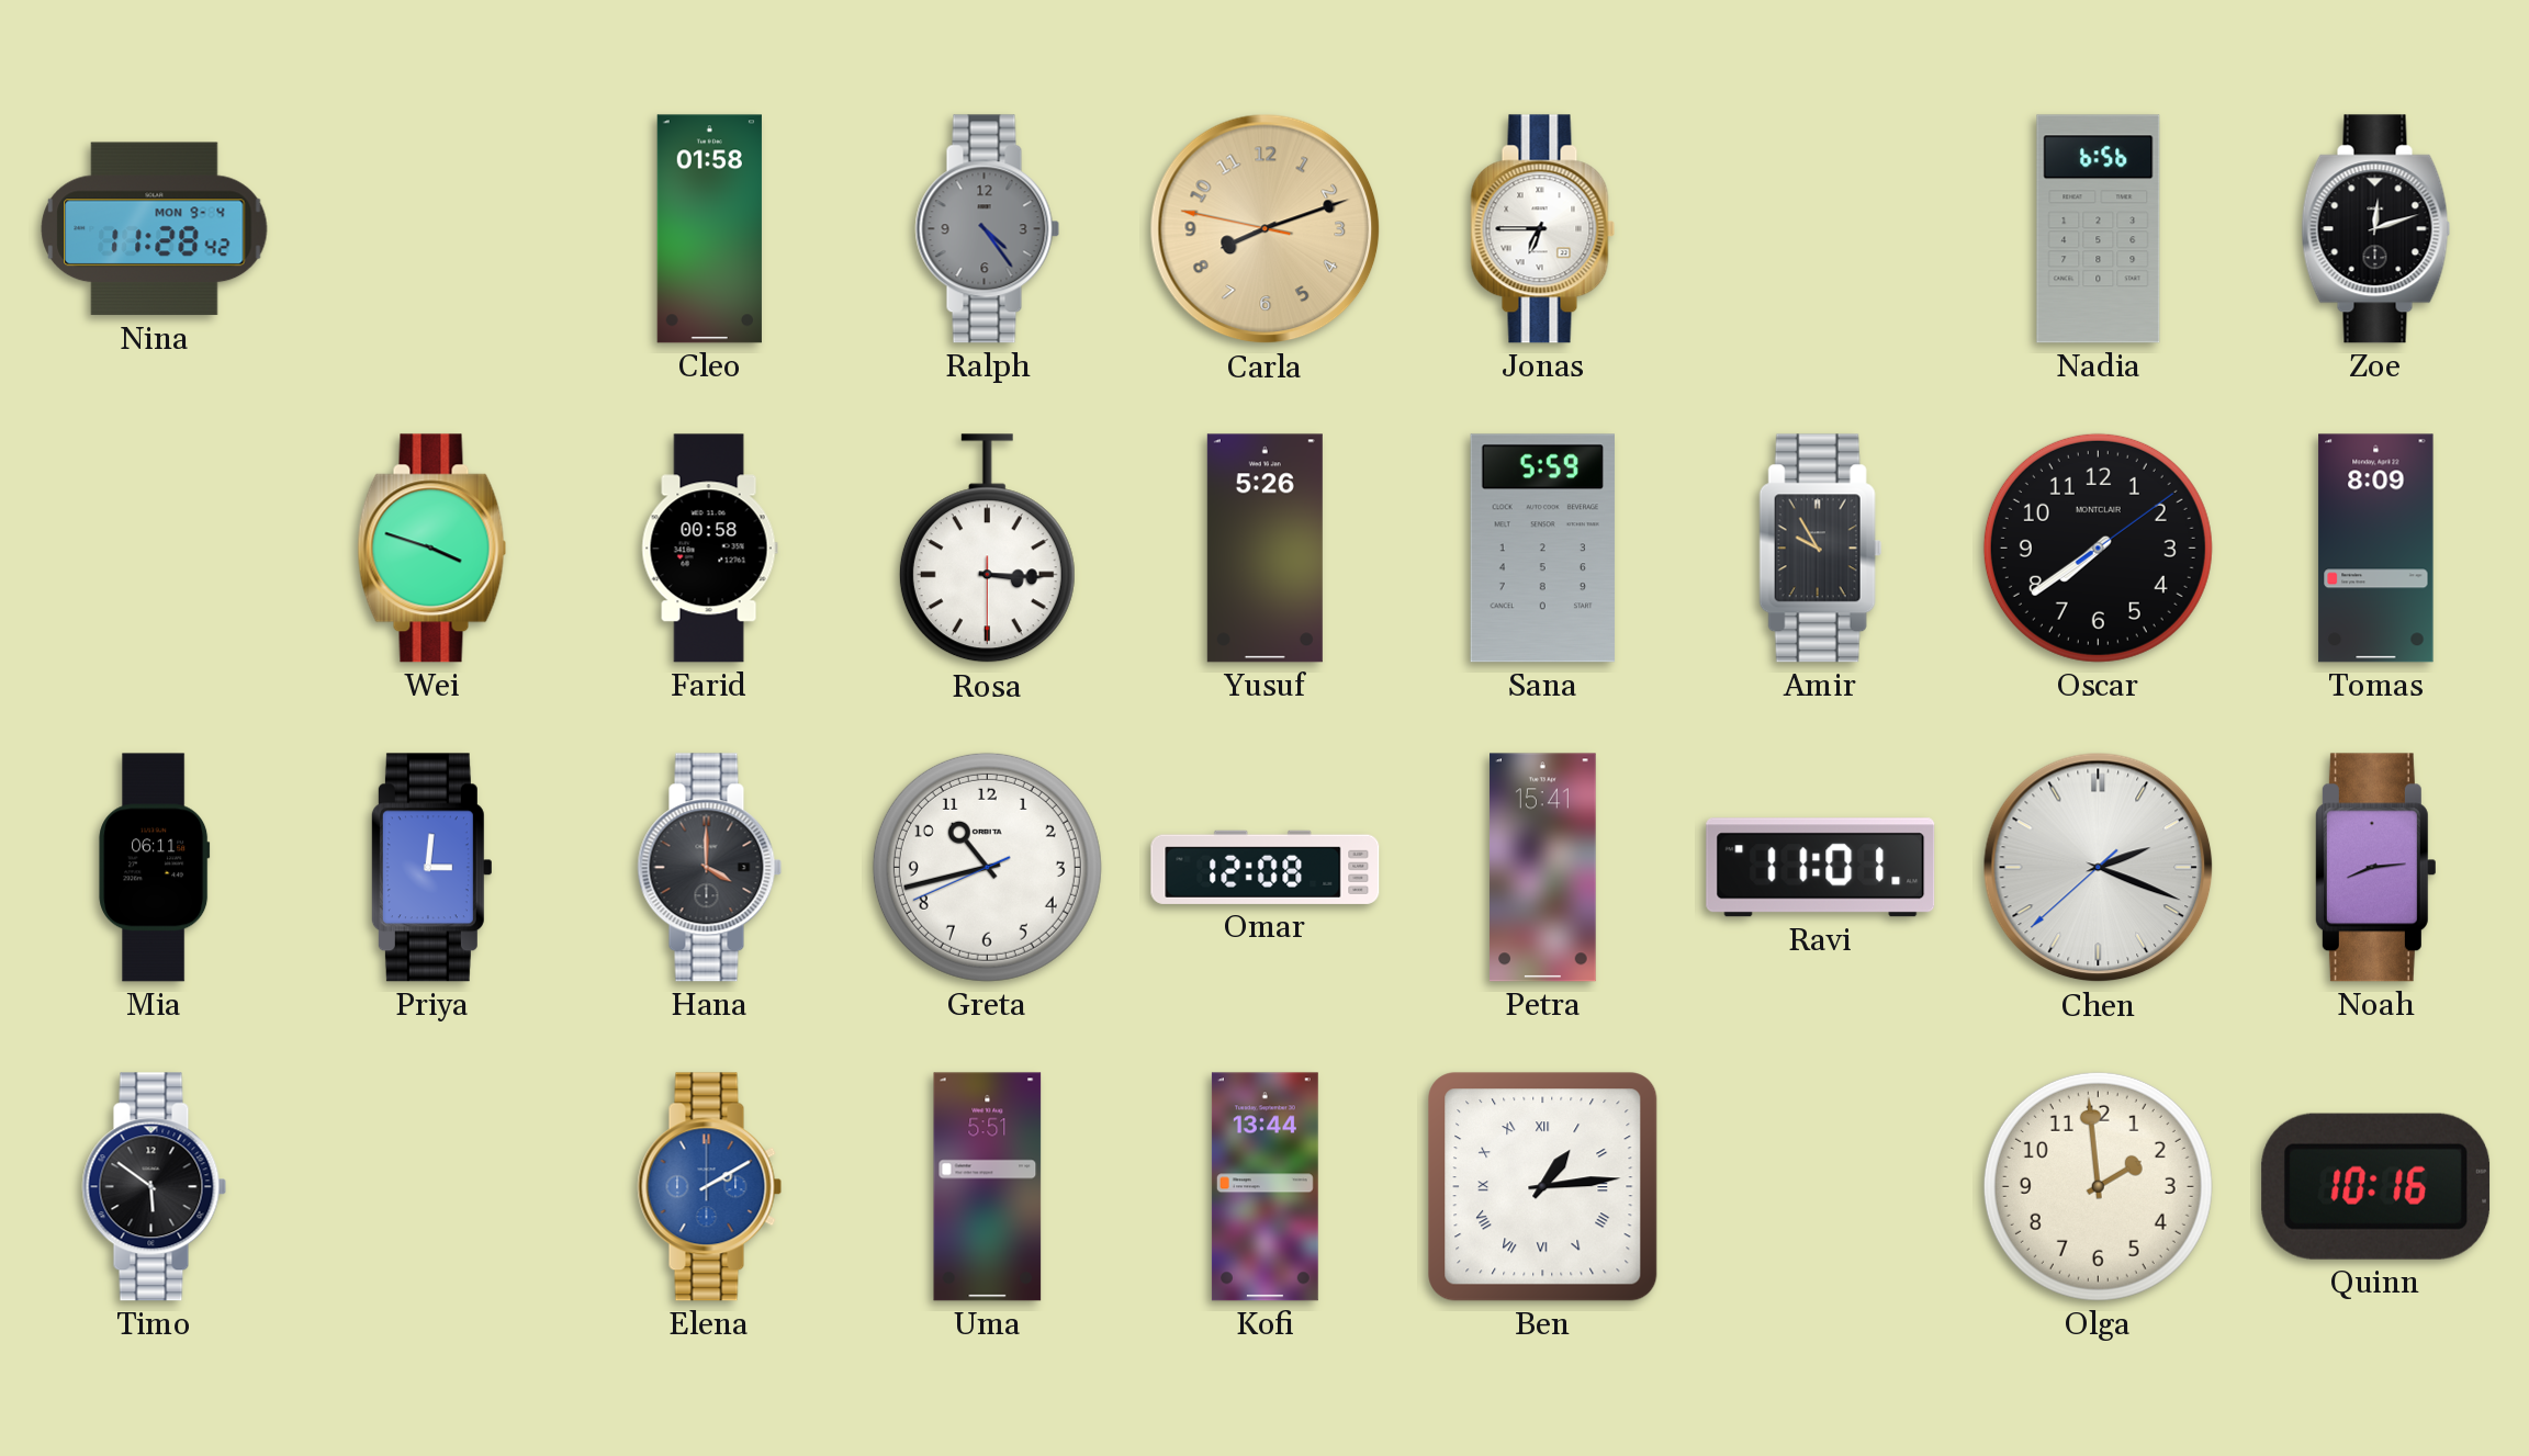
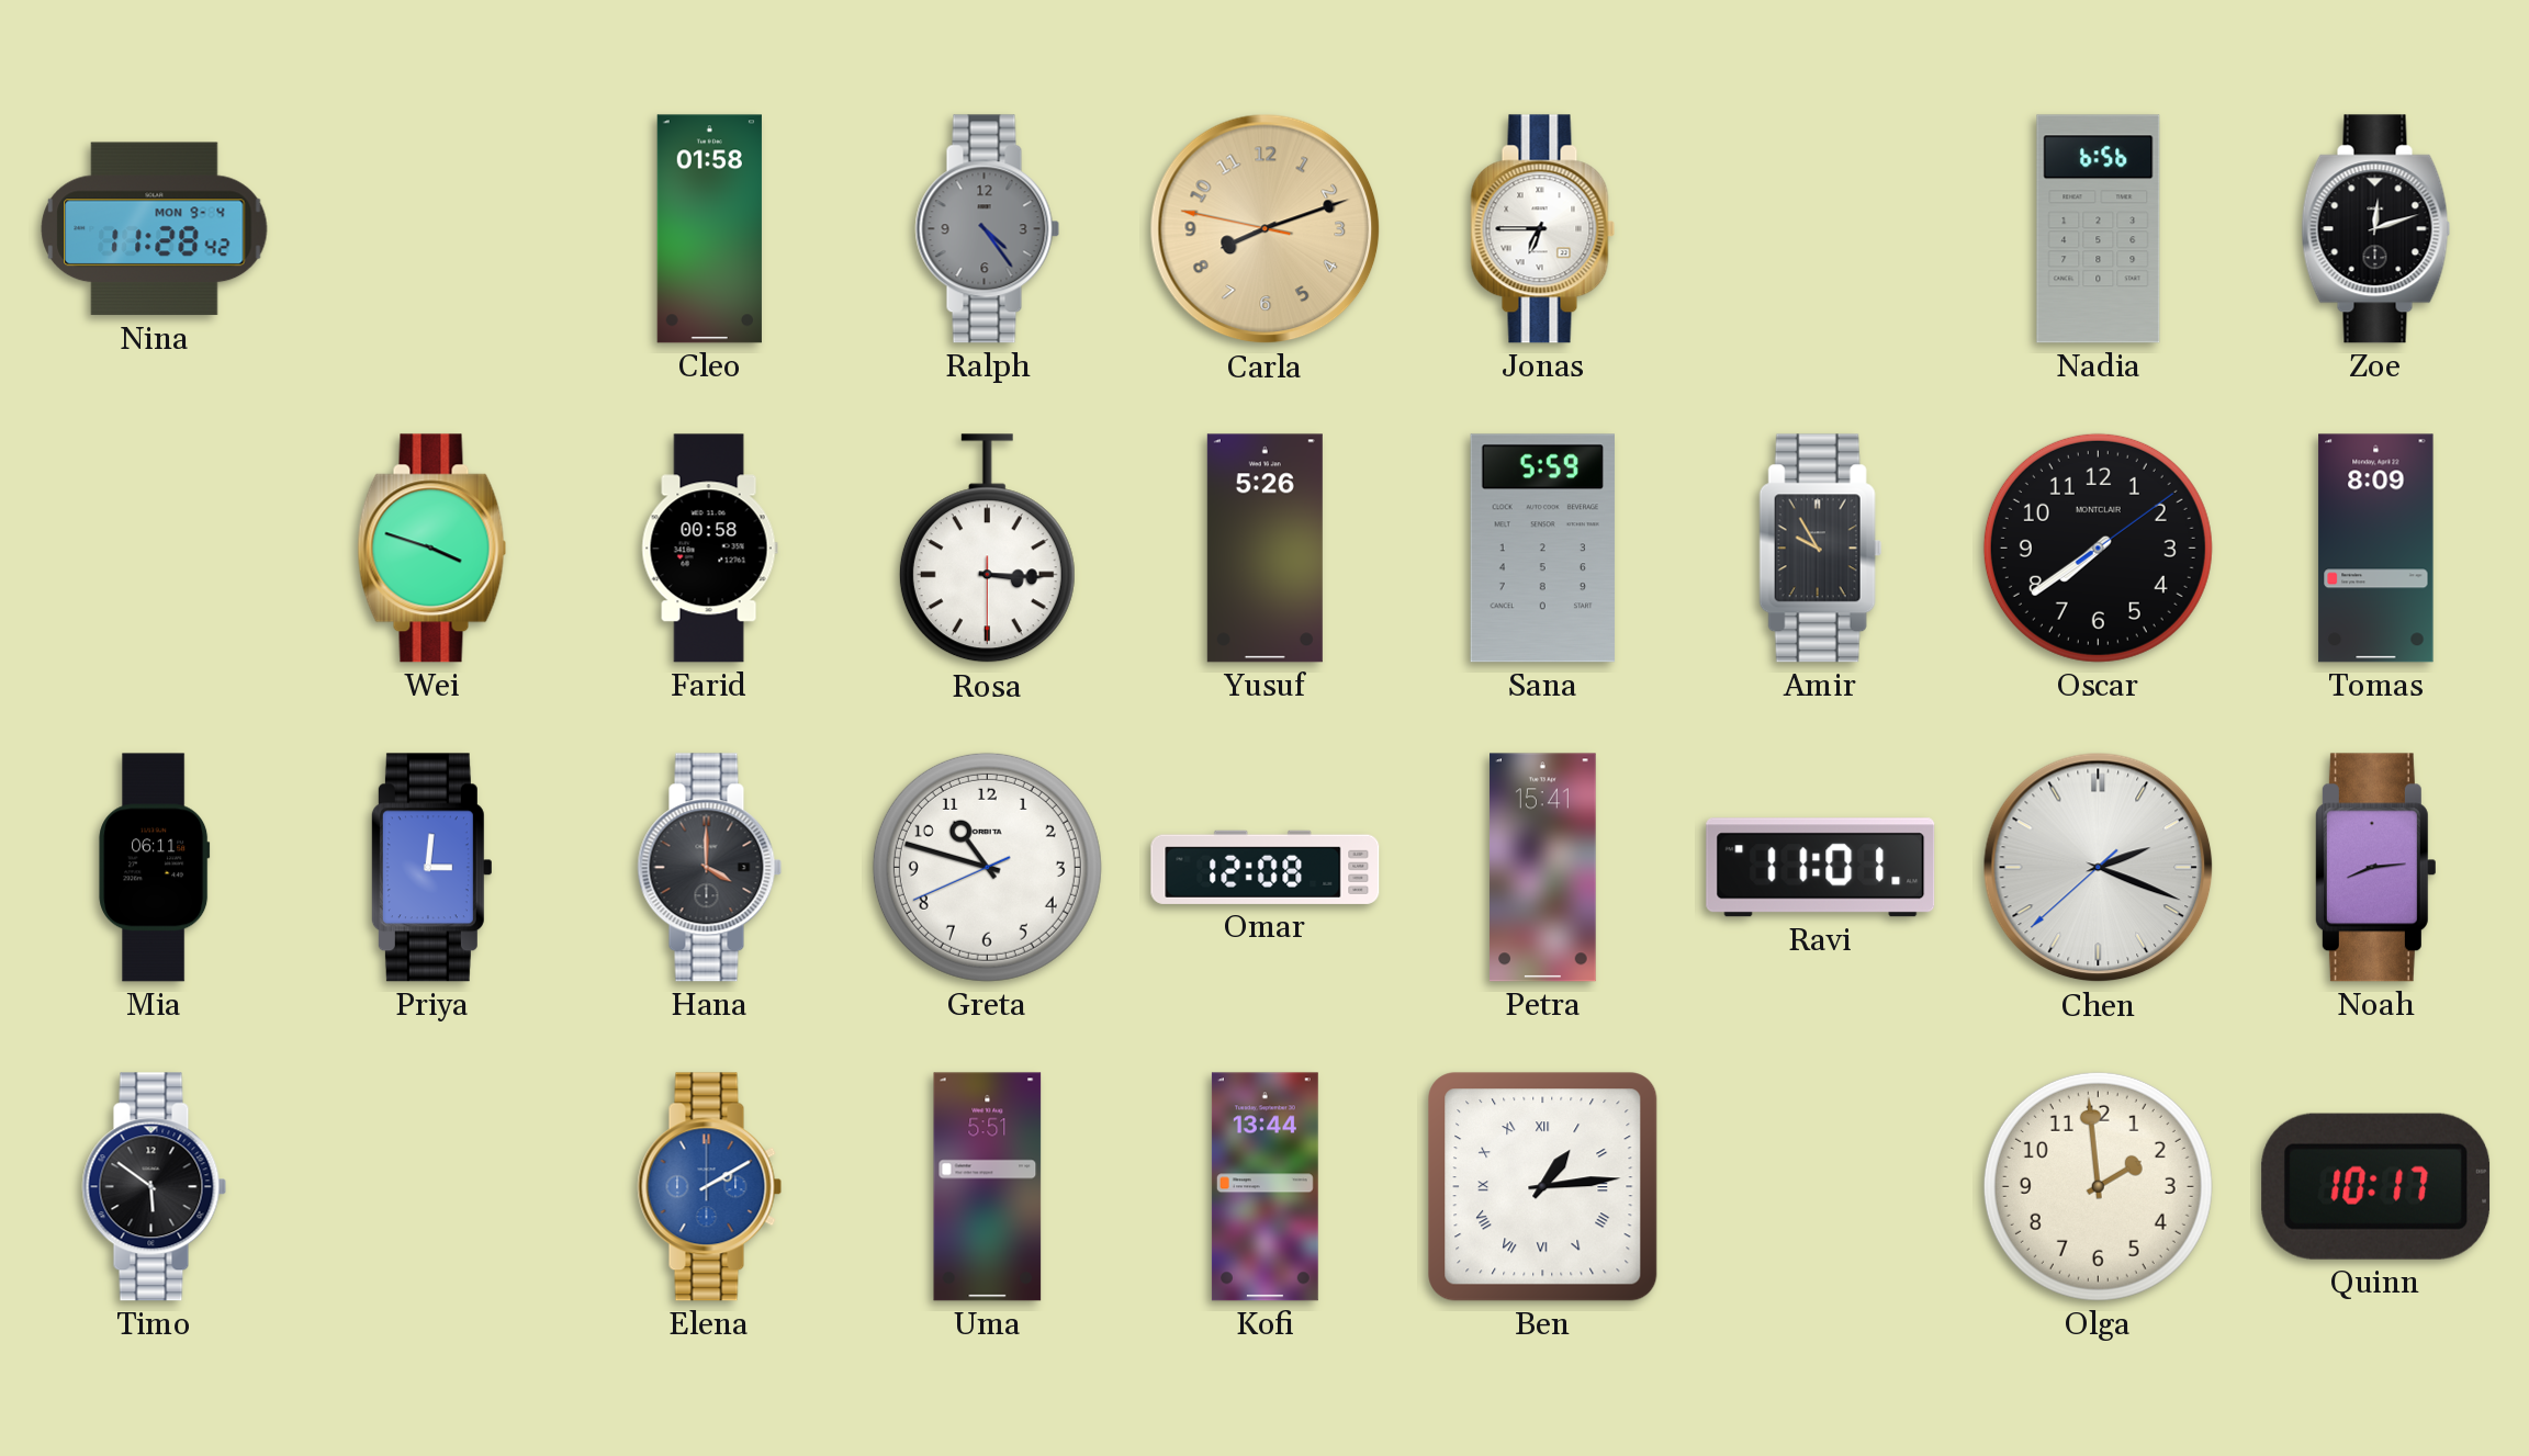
Greta: 10:42 -> 10:47
Quinn: 10:16 -> 10:17
